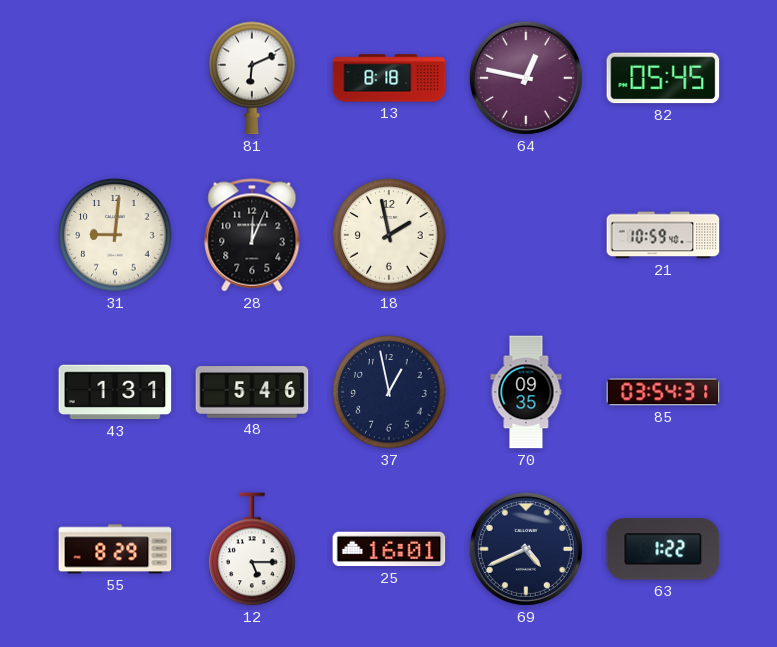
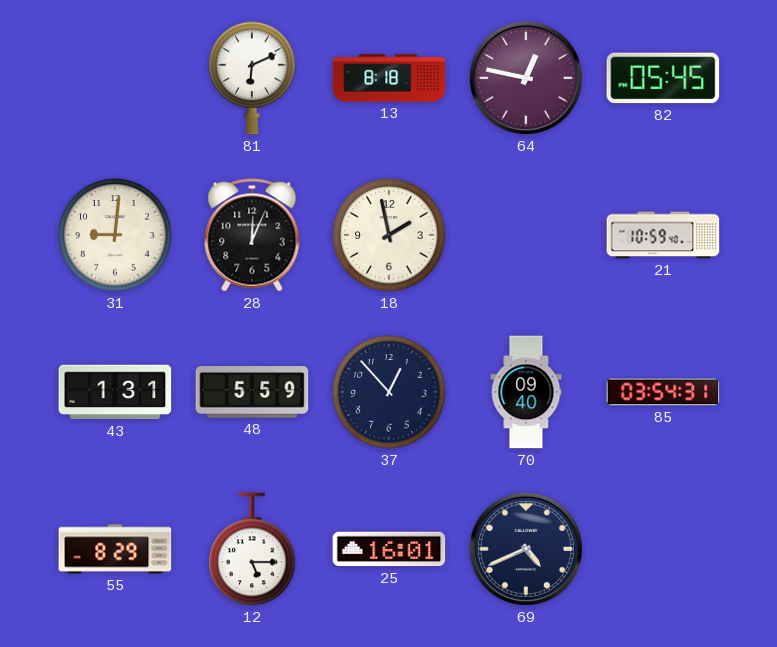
48: 5:46 -> 5:59
37: 12:58 -> 12:53
70: 09:35 -> 09:40
63: 1:22 -> none
